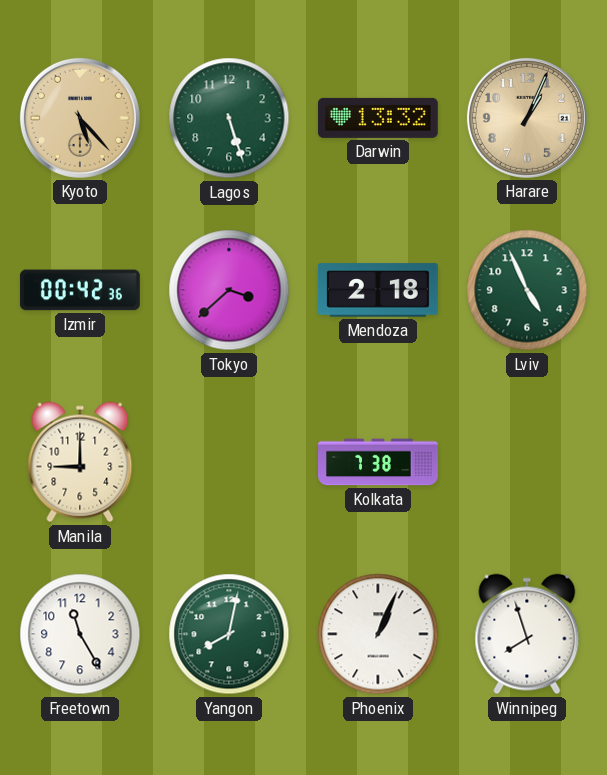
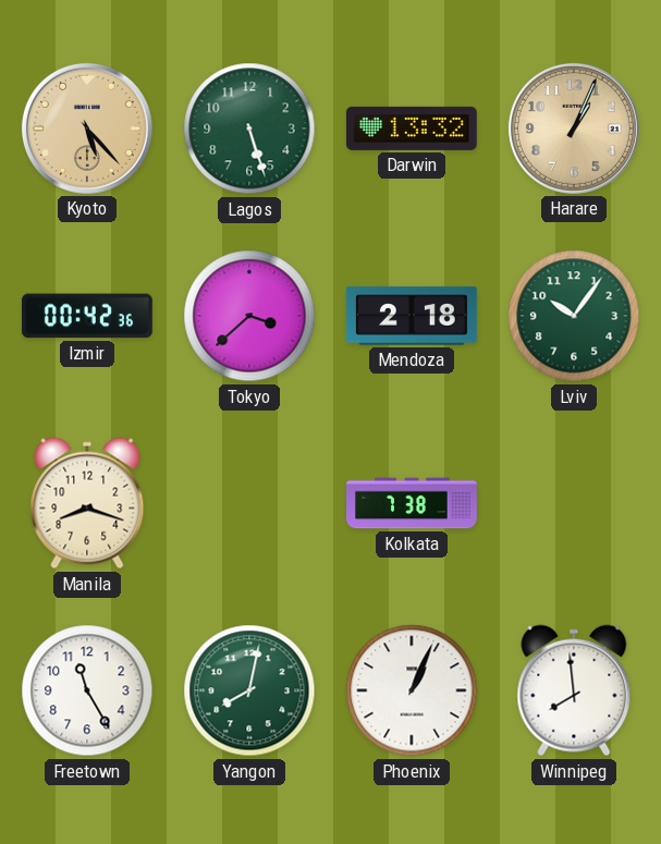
Lviv: 4:56 -> 10:06
Manila: 9:00 -> 8:18
Winnipeg: 7:57 -> 7:59
